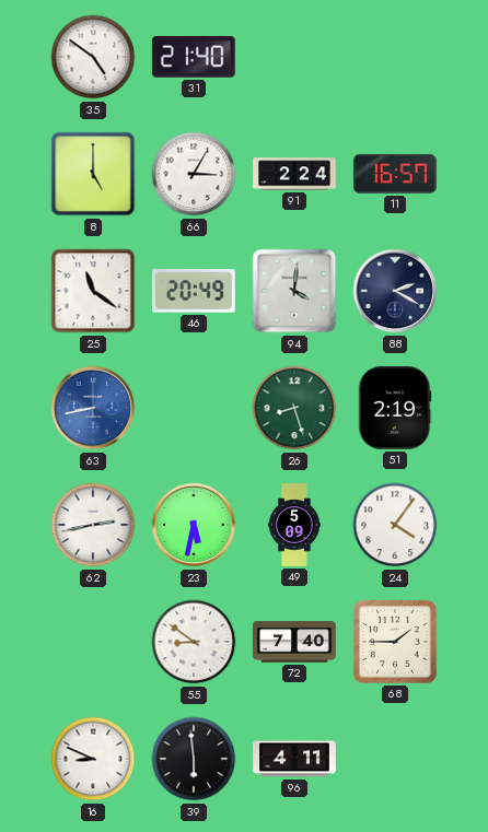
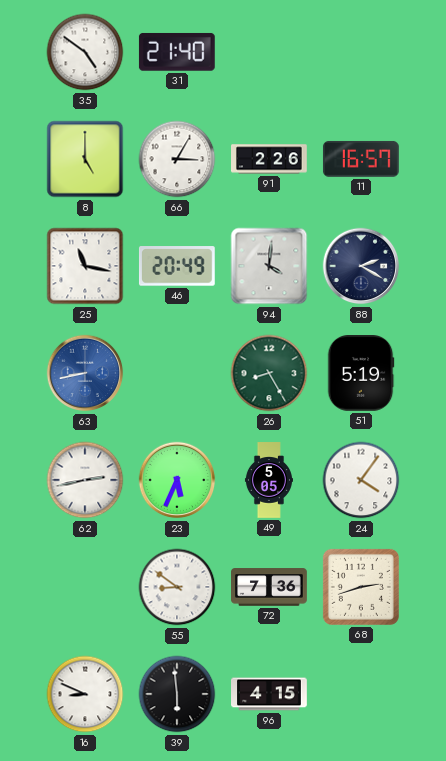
91: 2:24 -> 2:26
25: 11:21 -> 11:17
26: 8:27 -> 8:25
51: 2:19 -> 5:19
23: 5:32 -> 5:34
49: 5:09 -> 5:05
72: 7:40 -> 7:36
68: 1:45 -> 2:42
96: 4:11 -> 4:15
